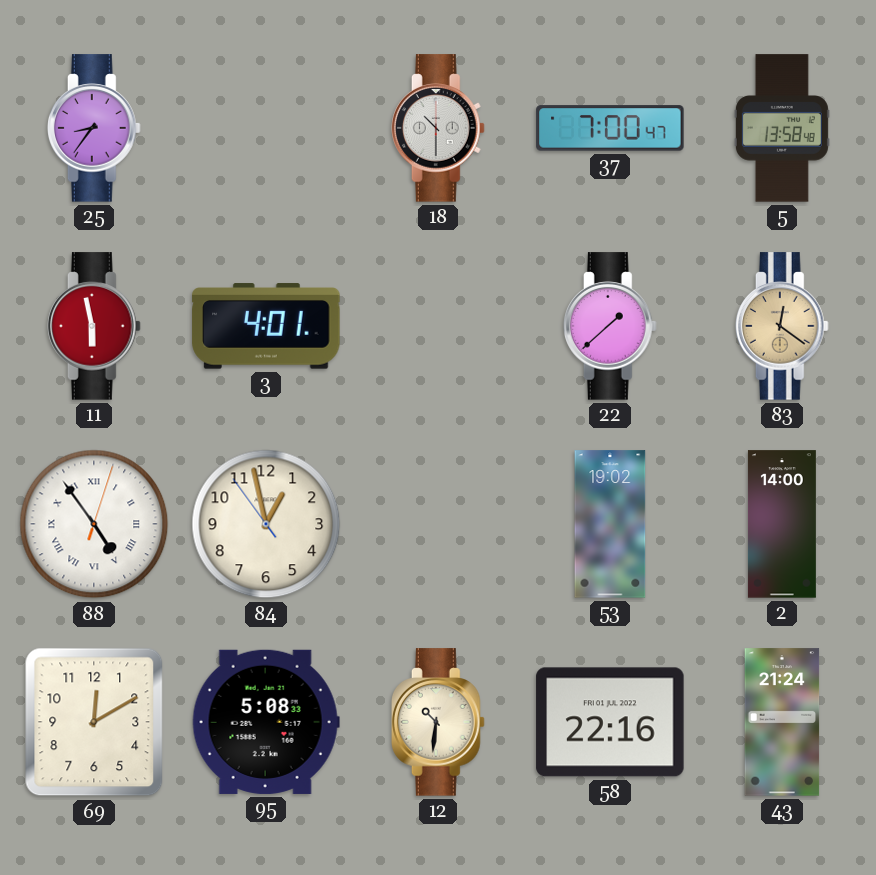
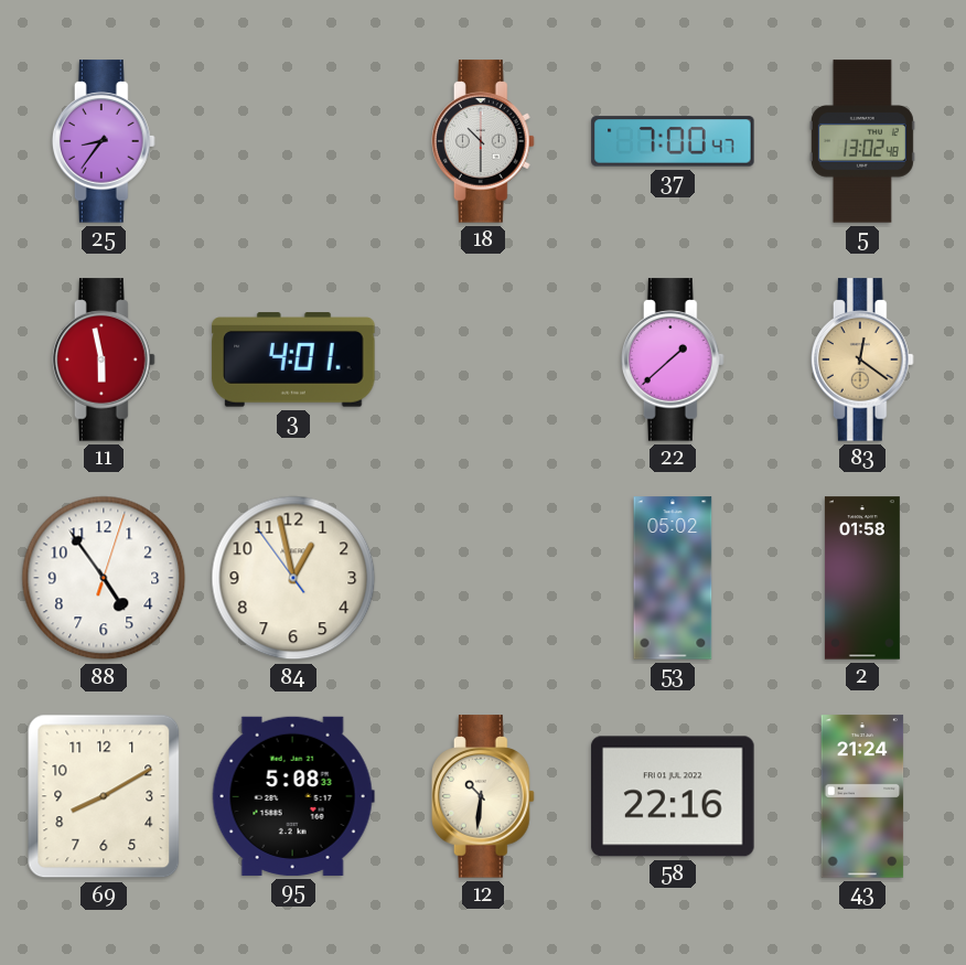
5: 13:58 -> 13:02
88 numerals: Roman -> Arabic
53: 19:02 -> 05:02
2: 14:00 -> 01:58
69: 12:10 -> 8:10
